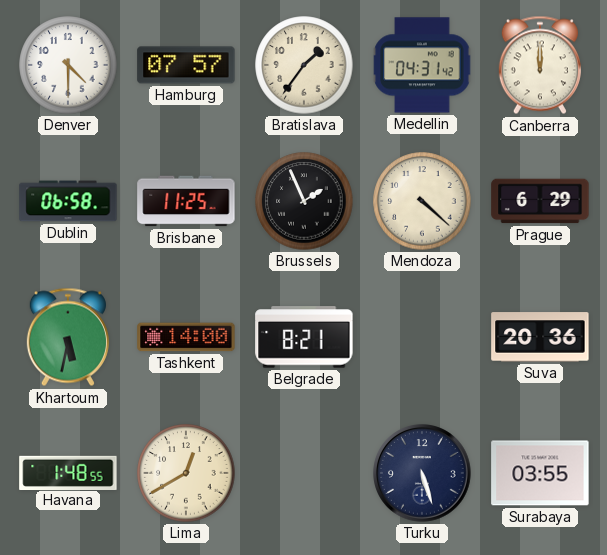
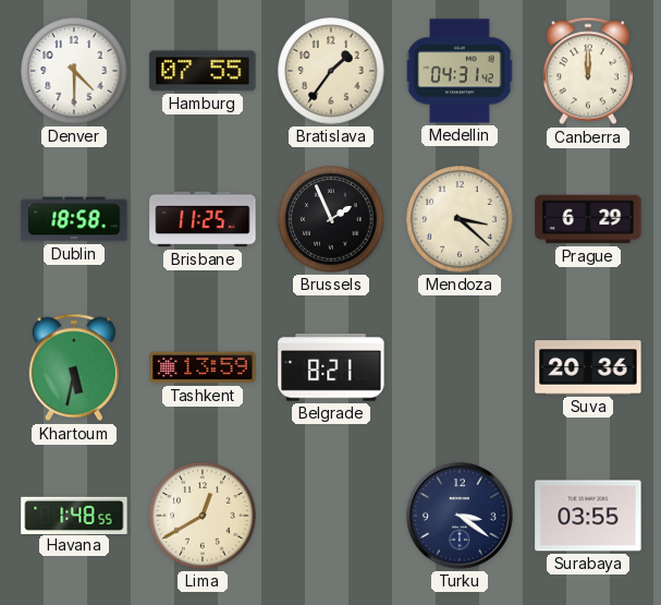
Hamburg: 07:57 -> 07:55
Dublin: 06:58 -> 18:58
Mendoza: 4:22 -> 3:22
Tashkent: 14:00 -> 13:59
Turku: 5:27 -> 3:21
